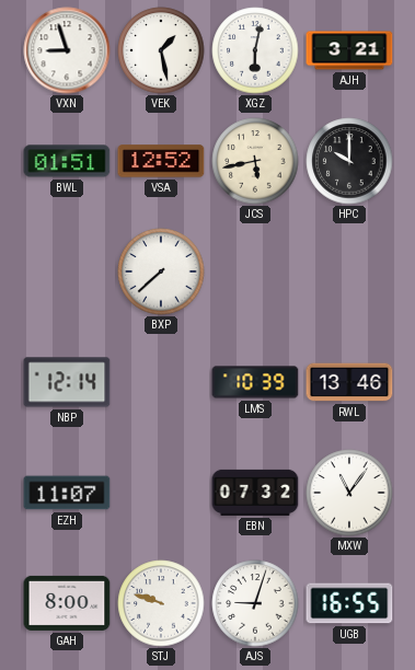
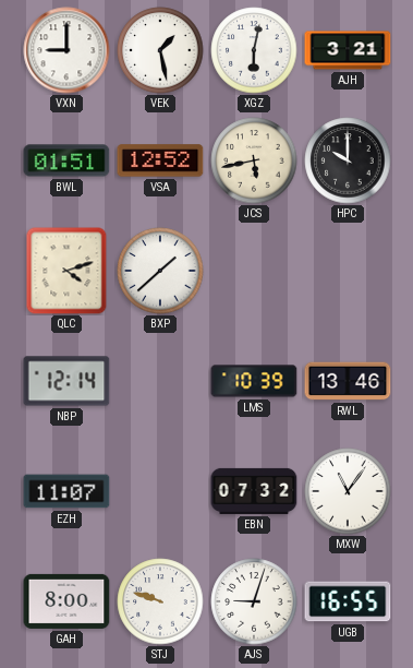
VXN: 8:57 -> 9:00
QLC: none -> 4:12
BXP: 7:38 -> 1:38
